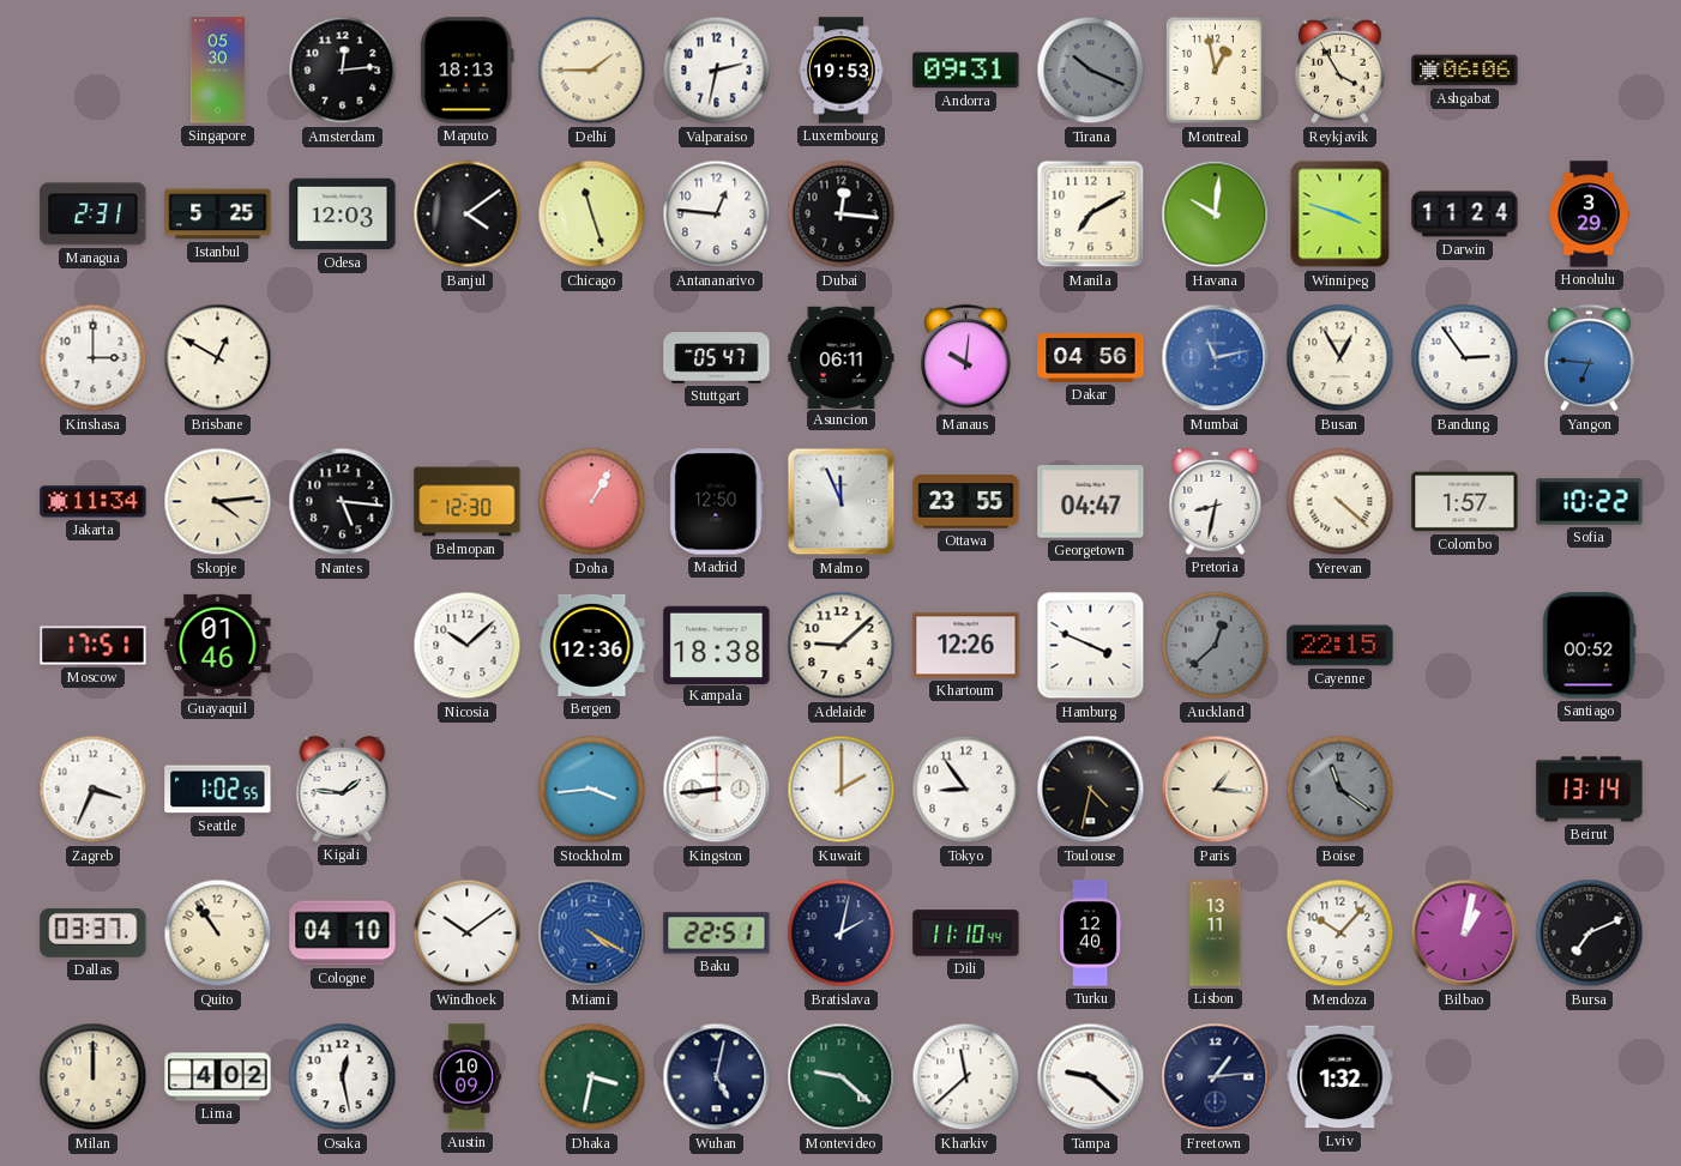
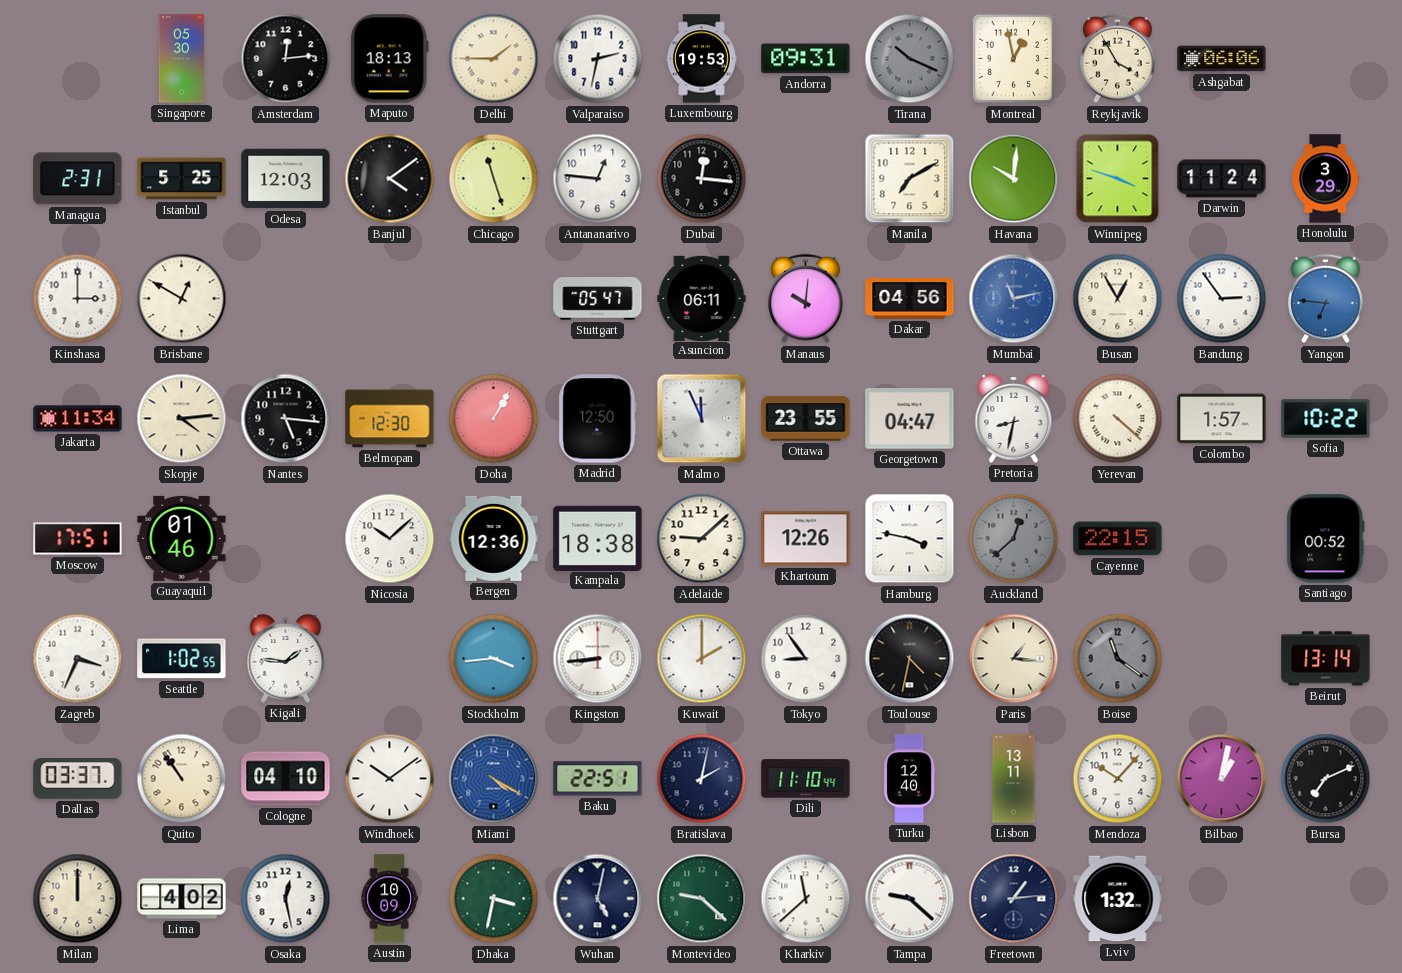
Hamburg: 3:49 -> 3:47
